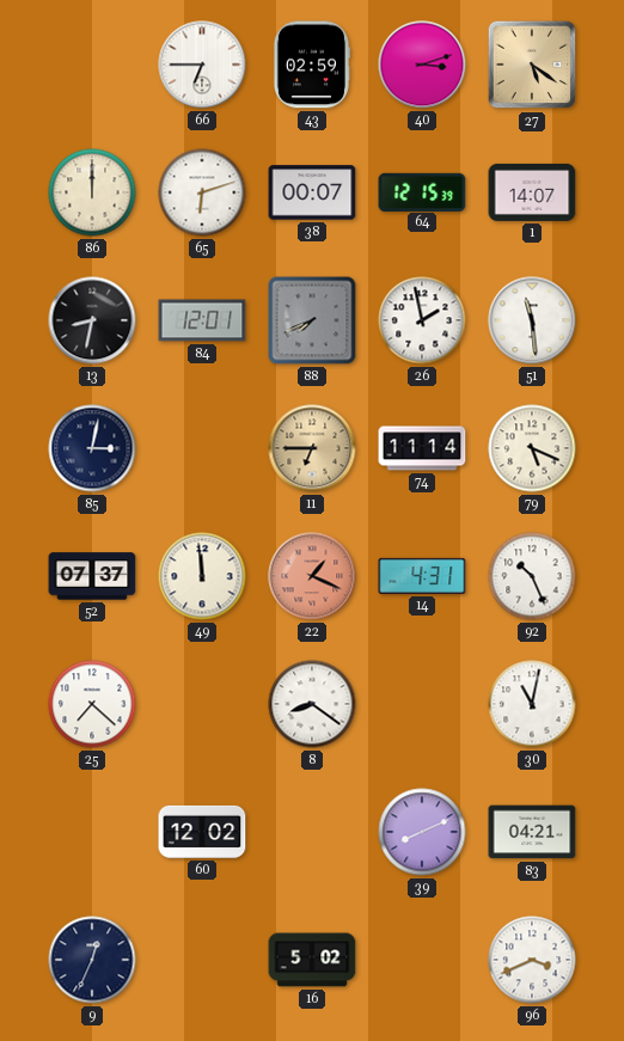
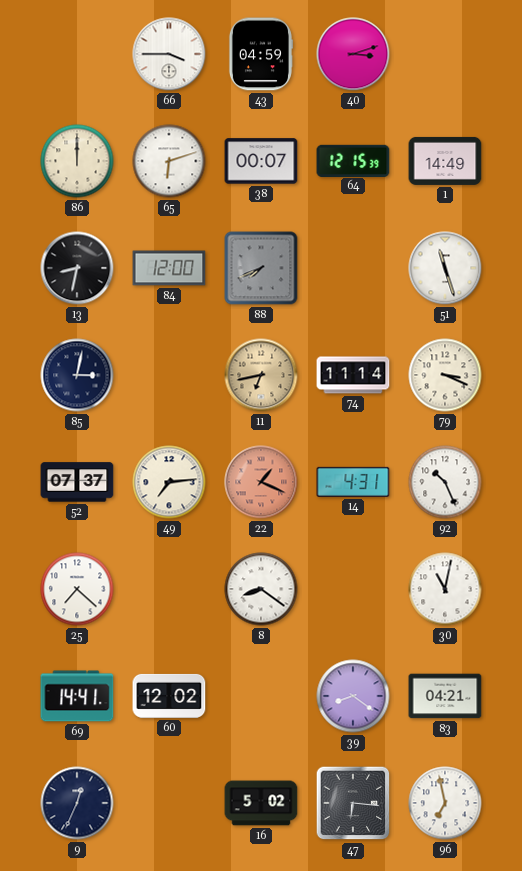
66: 6:45 -> 3:45
43: 02:59 -> 04:59
27: 5:21 -> none
1: 14:07 -> 14:49
84: 12:01 -> 12:00
26: 1:58 -> none
51: 11:29 -> 11:27
11: 6:45 -> 6:43
79: 5:19 -> 3:19
49: 11:59 -> 7:14
69: none -> 14:41
39: 8:11 -> 8:21
47: none -> 6:16
96: 3:41 -> 6:58
